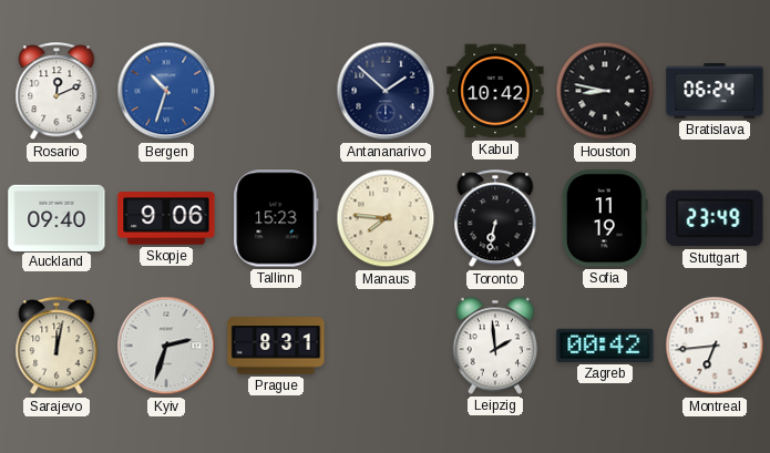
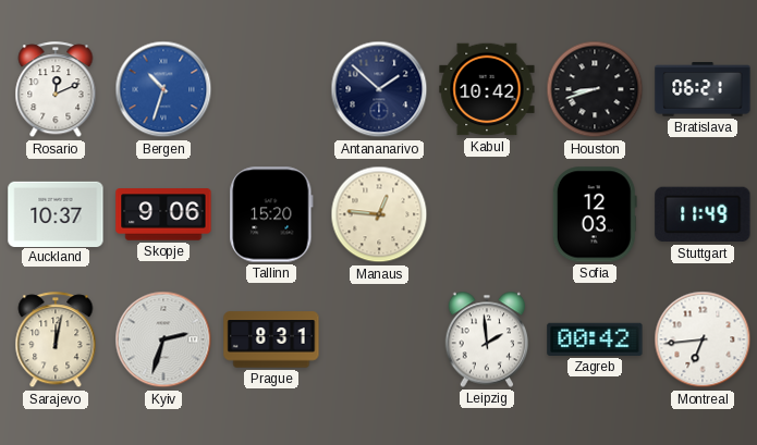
Houston: 8:47 -> 8:42
Bratislava: 06:24 -> 06:21
Auckland: 09:40 -> 10:37
Tallinn: 15:23 -> 15:20
Manaus: 7:46 -> 12:46
Toronto: 6:32 -> none
Sofia: 11:19 -> 12:03
Stuttgart: 23:49 -> 11:49
